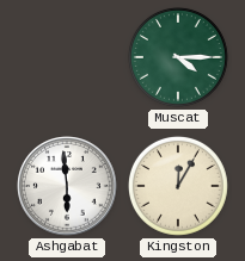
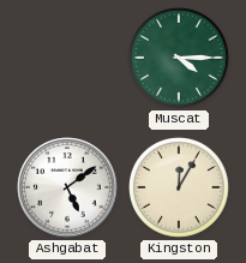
Ashgabat: 5:59 -> 5:09
